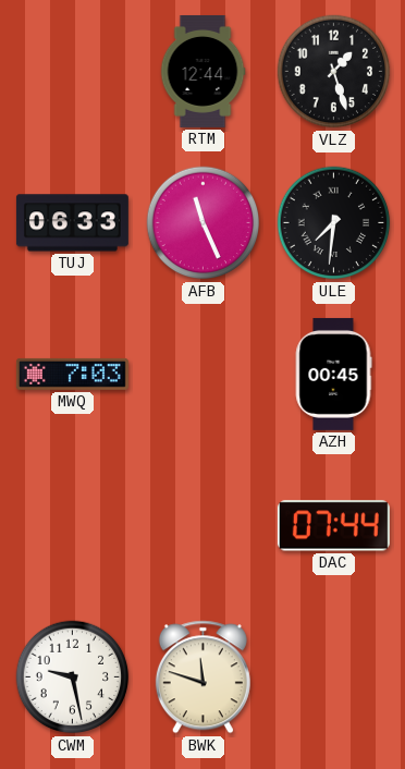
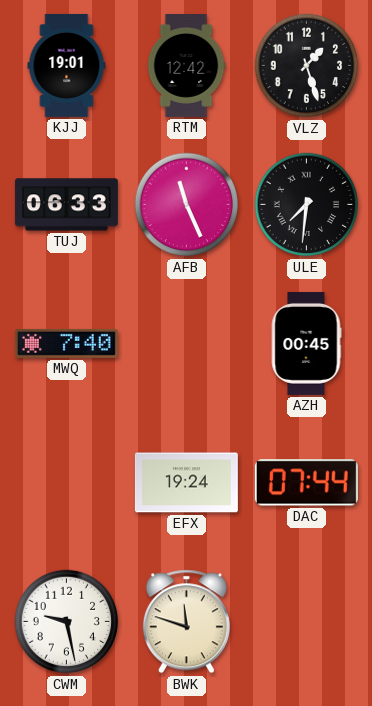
KJJ: none -> 19:01
RTM: 12:44 -> 12:42
MWQ: 7:03 -> 7:40
EFX: none -> 19:24
